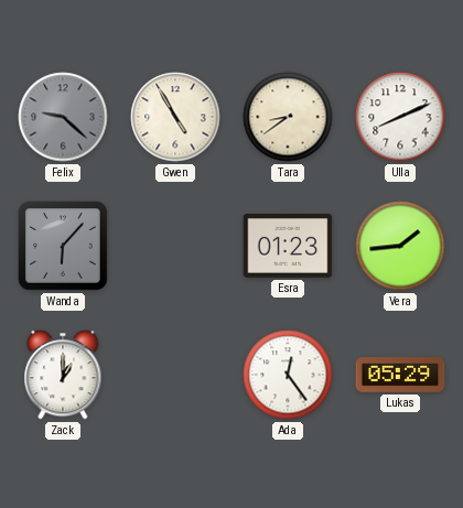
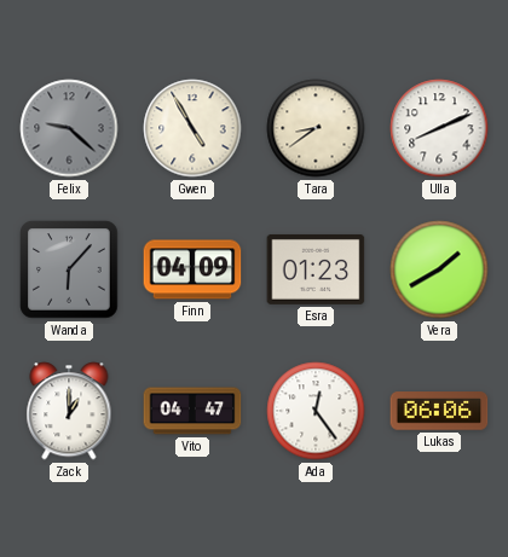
Finn: none -> 04:09
Vera: 1:44 -> 1:40
Vito: none -> 04:47
Lukas: 05:29 -> 06:06
